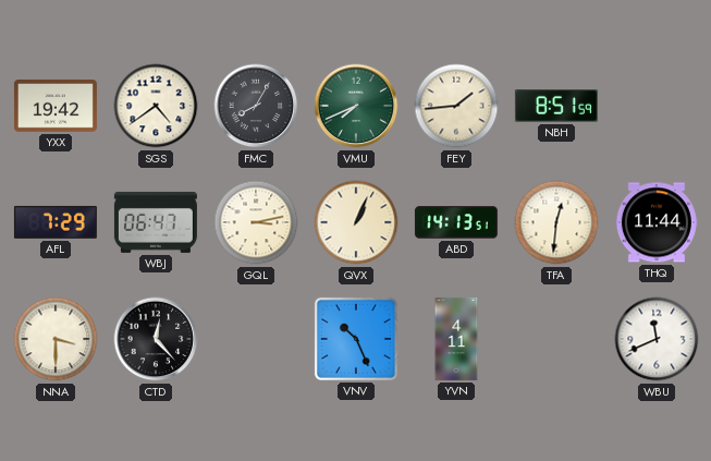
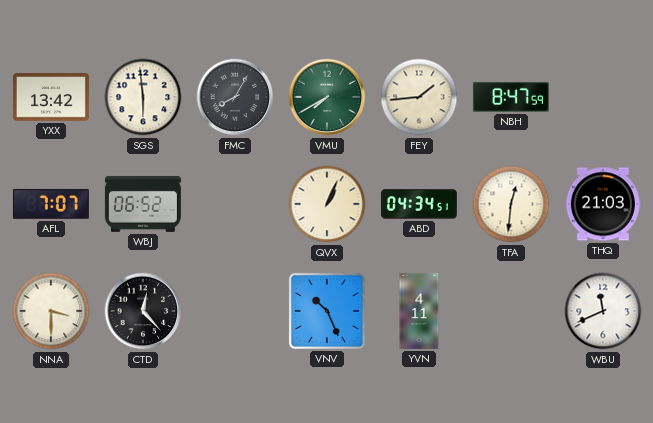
YXX: 19:42 -> 13:42
SGS: 4:39 -> 5:59
VMU: 7:41 -> 7:40
NBH: 8:51 -> 8:47
AFL: 7:29 -> 7:07
WBJ: 06:47 -> 06:52
GQL: 3:13 -> none
ABD: 14:13 -> 04:34
THQ: 11:44 -> 21:03
